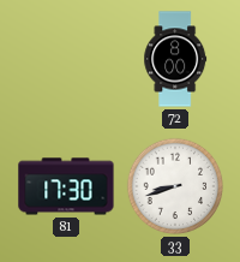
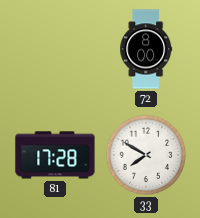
81: 17:30 -> 17:28
33: 8:42 -> 7:50
